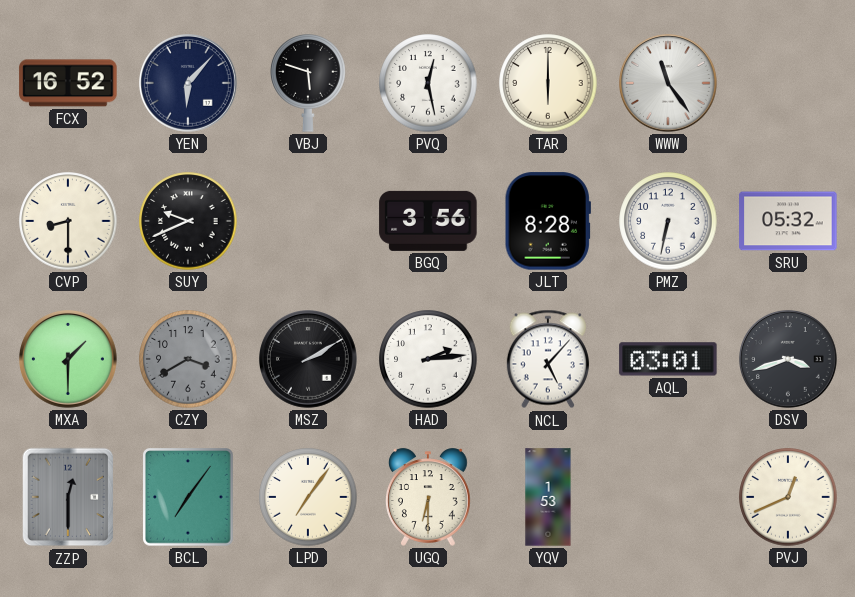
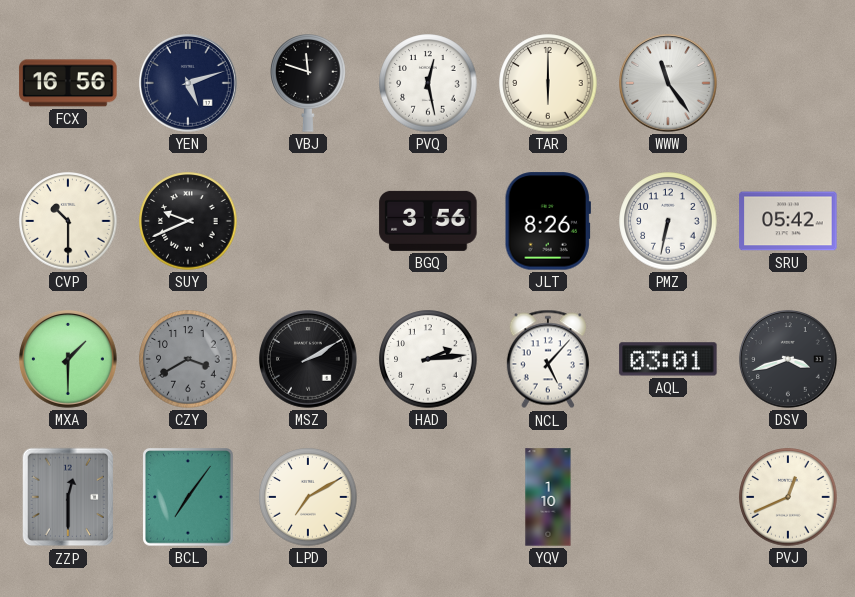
FCX: 16:52 -> 16:56
YEN: 6:07 -> 5:12
VBJ: 5:48 -> 11:48
CVP: 8:30 -> 10:30
JLT: 8:28 -> 8:26
SRU: 05:32 -> 05:42
LPD: 7:06 -> 7:10
UGQ: 6:30 -> none
YQV: 1:53 -> 1:10
